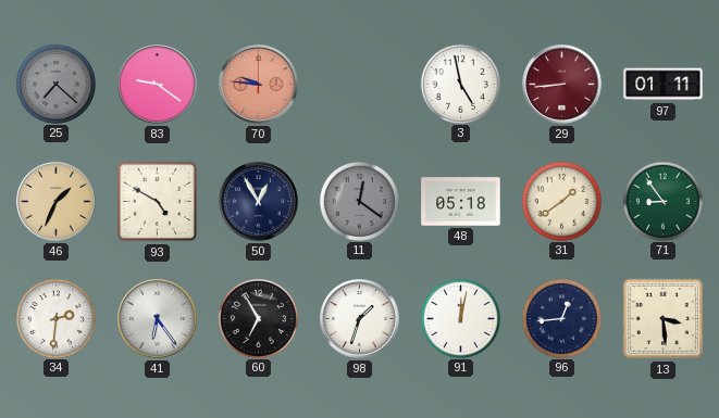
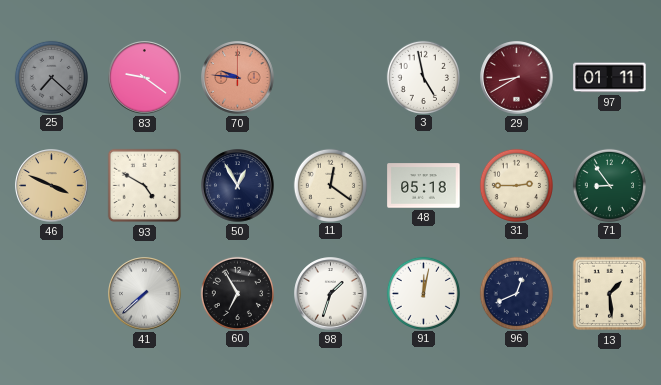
29: 8:44 -> 8:40
46: 1:34 -> 3:49
11 dial: grey -> cream
31: 1:39 -> 2:45
34: 2:31 -> none
41: 6:24 -> 7:38
96: 12:44 -> 12:41
13: 3:29 -> 1:29
